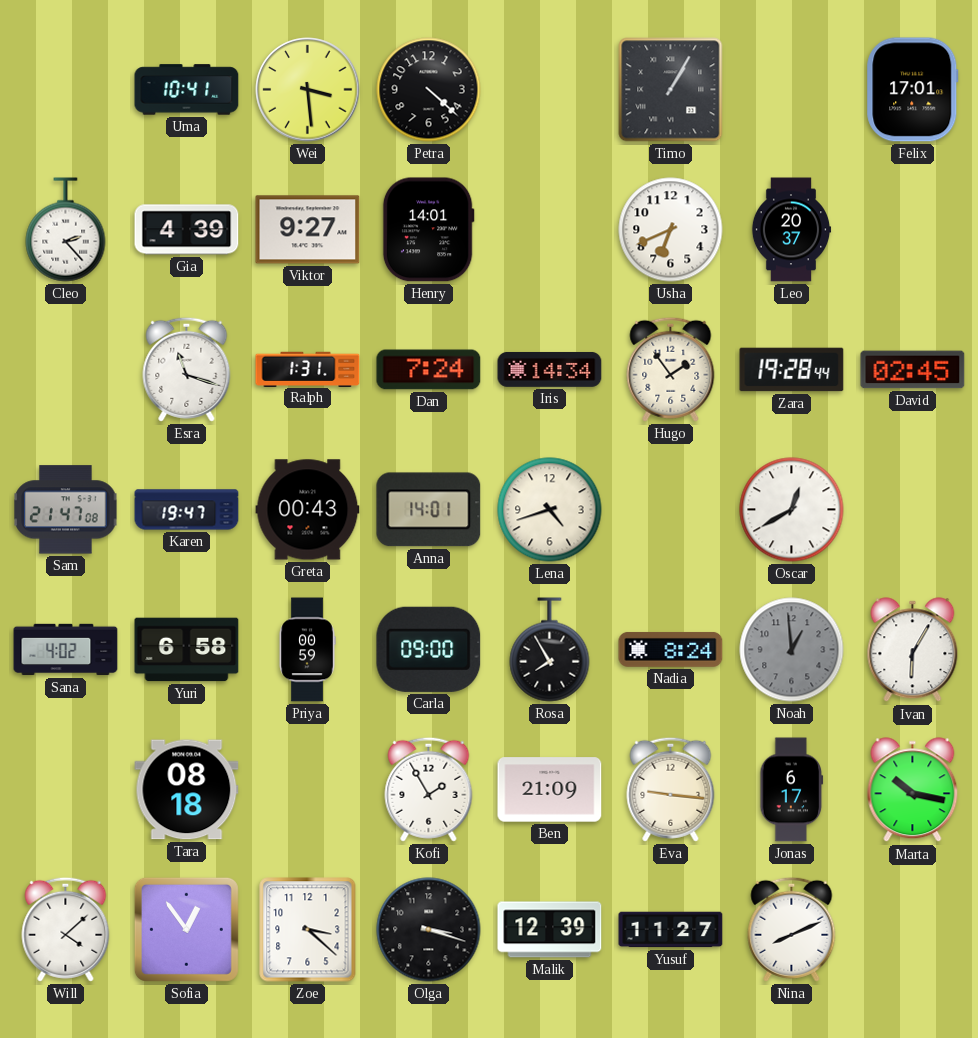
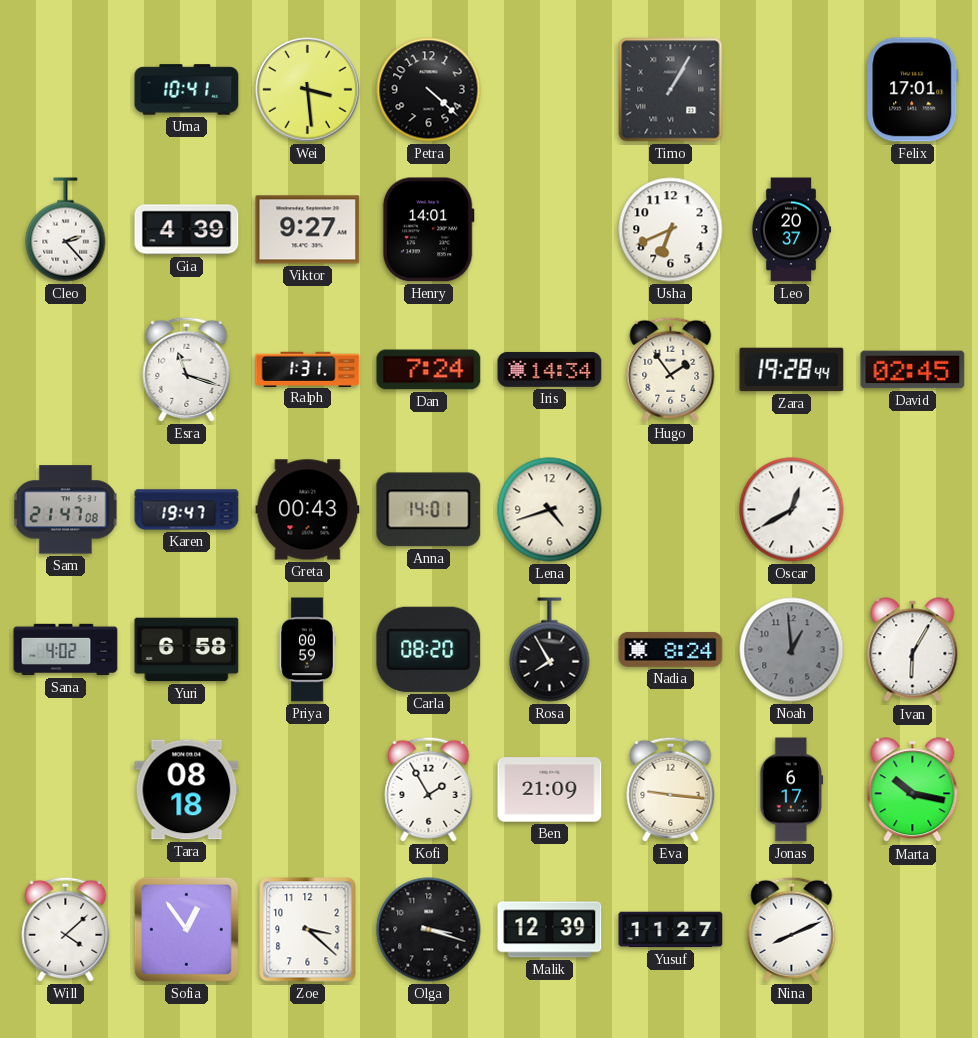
Carla: 09:00 -> 08:20
